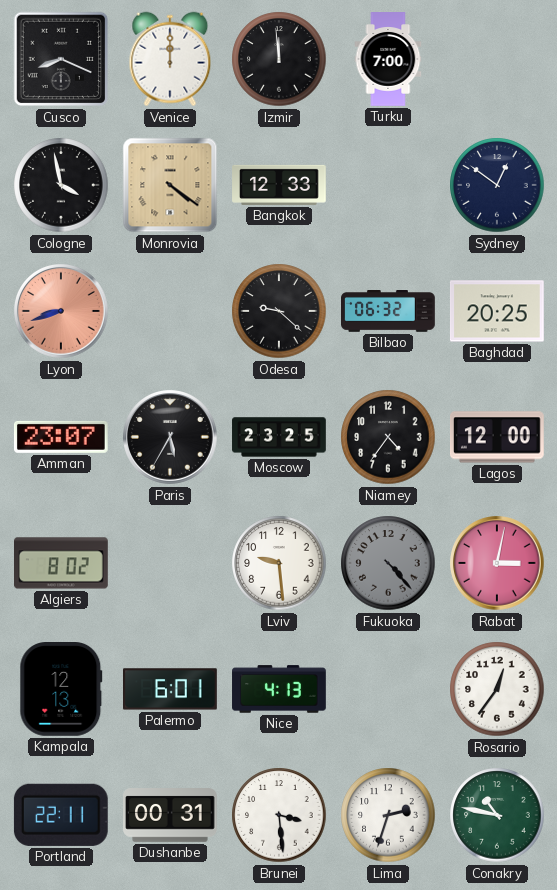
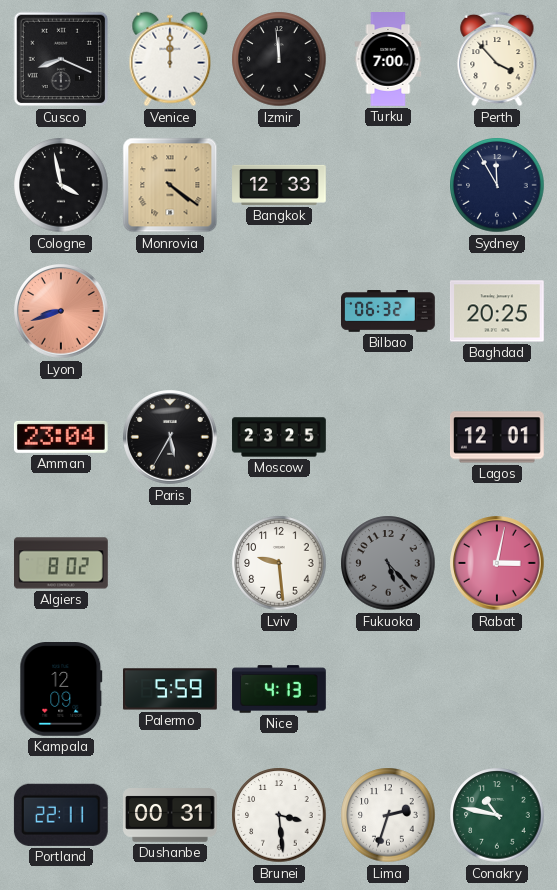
Perth: none -> 3:53
Sydney: 12:51 -> 11:55
Odesa: 9:22 -> none
Amman: 23:07 -> 23:04
Niamey: 4:36 -> none
Lagos: 12:00 -> 12:01
Fukuoka: 4:23 -> 5:23
Kampala: 12:13 -> 12:09
Palermo: 6:01 -> 5:59
Rosario: 12:36 -> none
